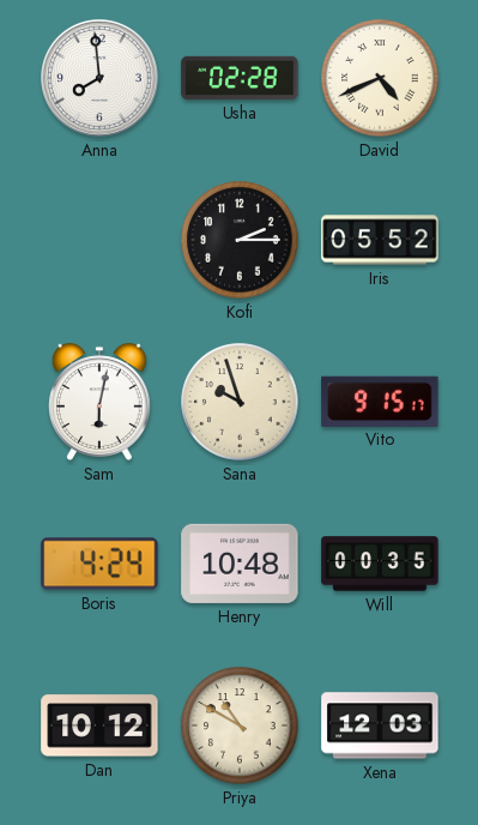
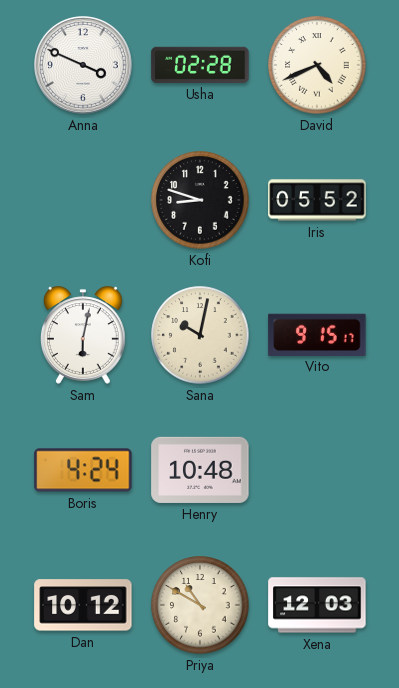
Anna: 7:59 -> 3:49
Kofi: 2:15 -> 8:48
Sana: 9:57 -> 10:02
Will: 00:35 -> none
